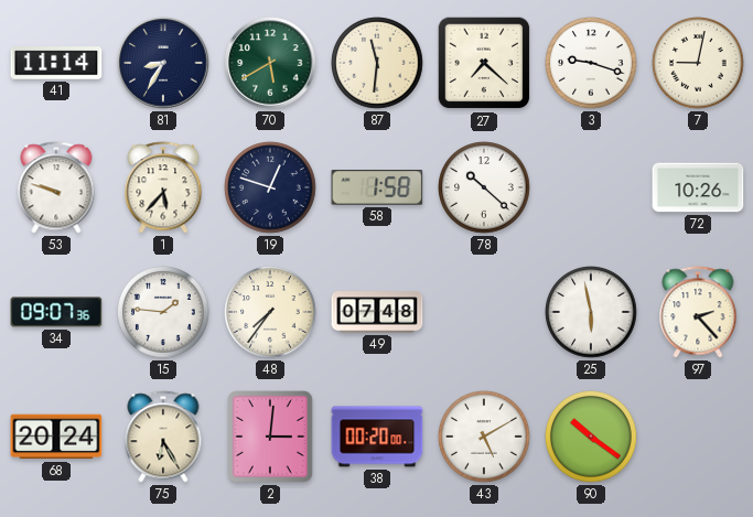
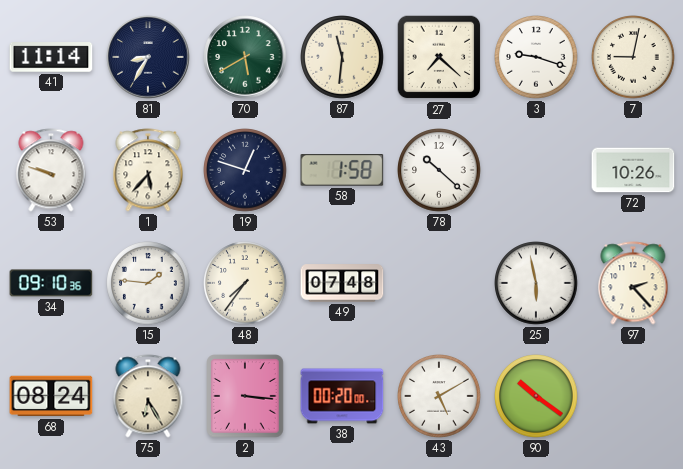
34: 09:07 -> 09:10
68: 20:24 -> 08:24
2: 3:01 -> 3:16
